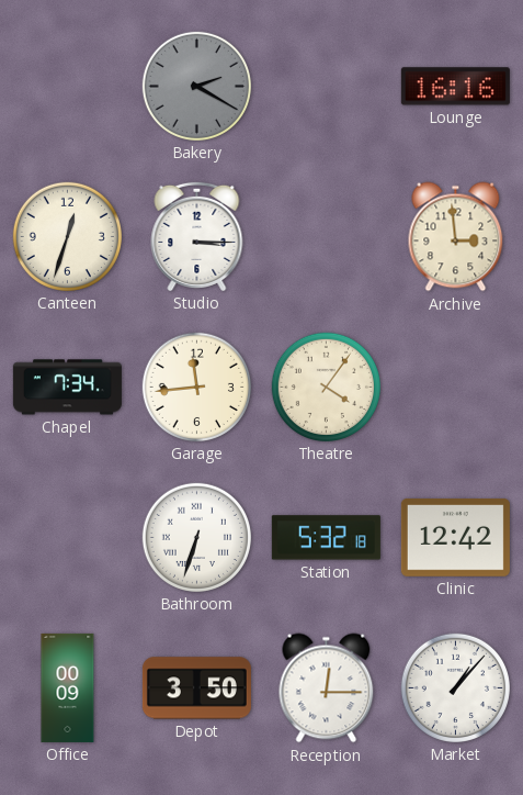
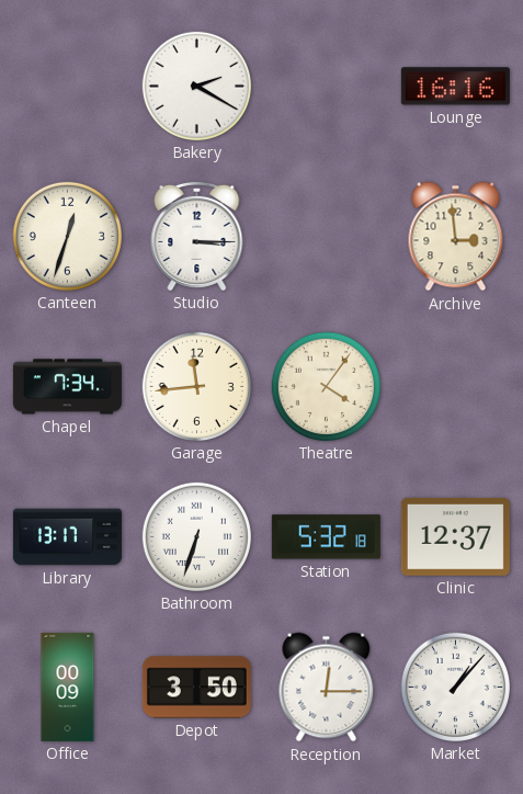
Bakery dial: grey -> white
Library: none -> 13:17
Clinic: 12:42 -> 12:37
